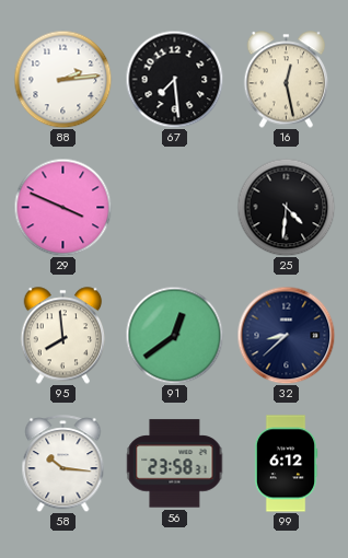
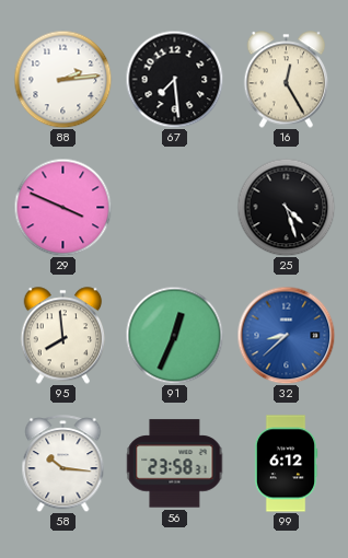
16: 12:28 -> 12:25
25: 4:31 -> 4:27
91: 12:39 -> 12:34
32 dial: navy -> blue
